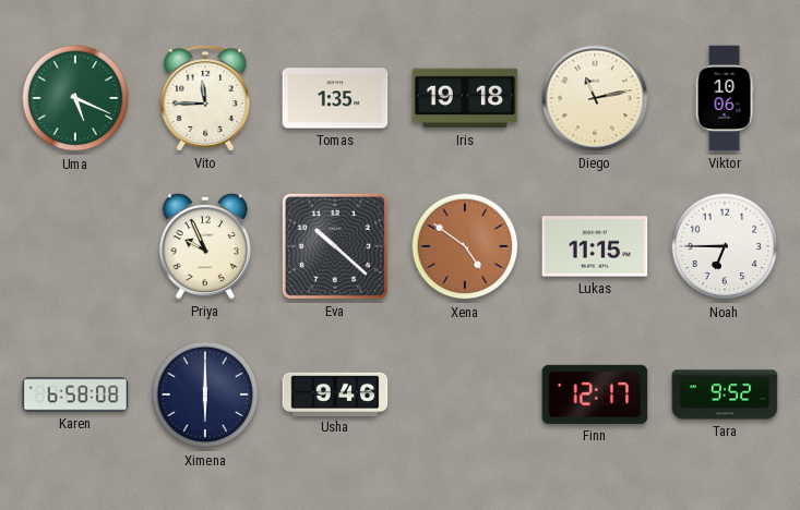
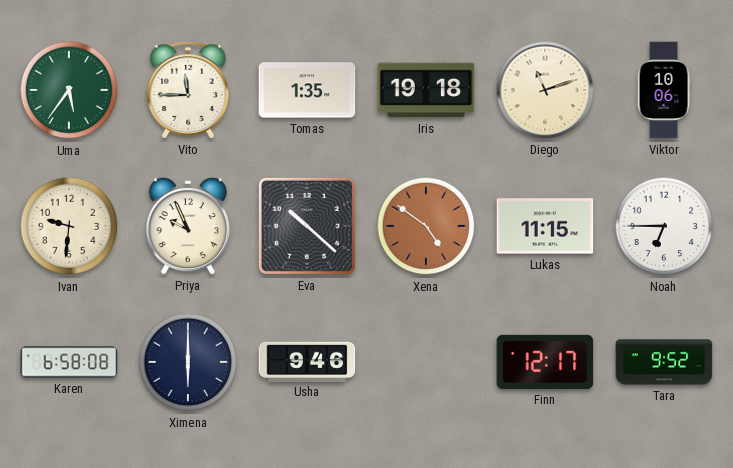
Uma: 5:19 -> 5:36
Diego: 11:13 -> 11:12
Ivan: none -> 9:31
